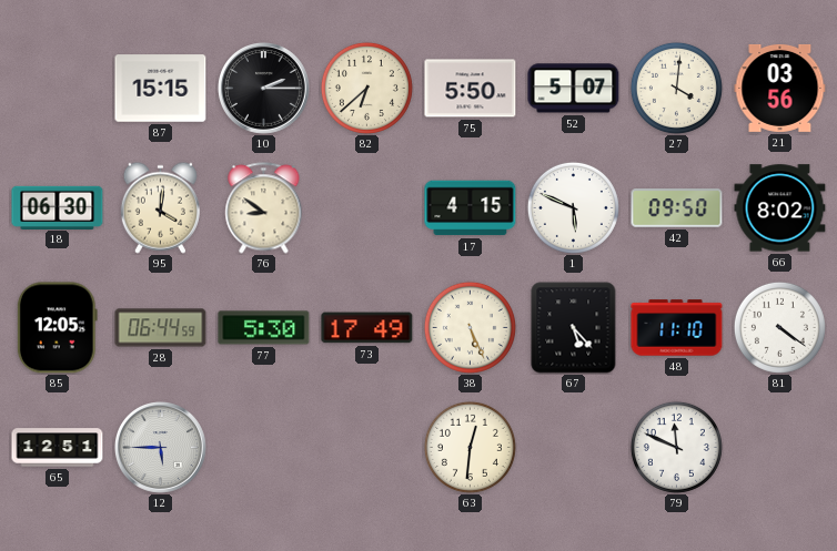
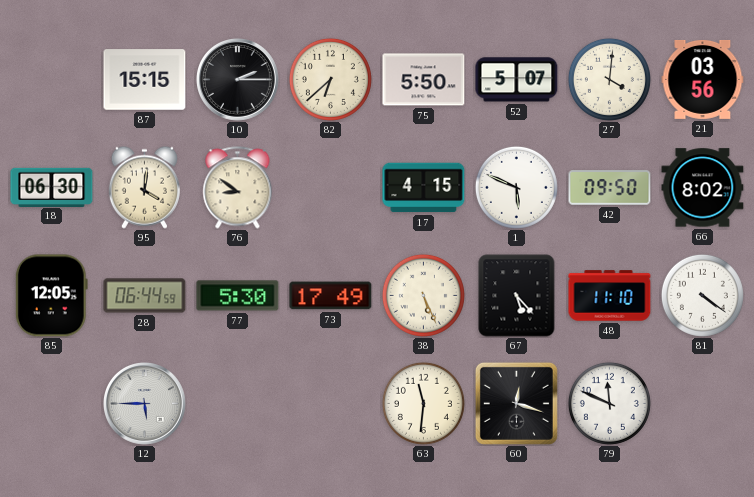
65: 12:51 -> none
63: 12:31 -> 11:31
60: none -> 12:18
